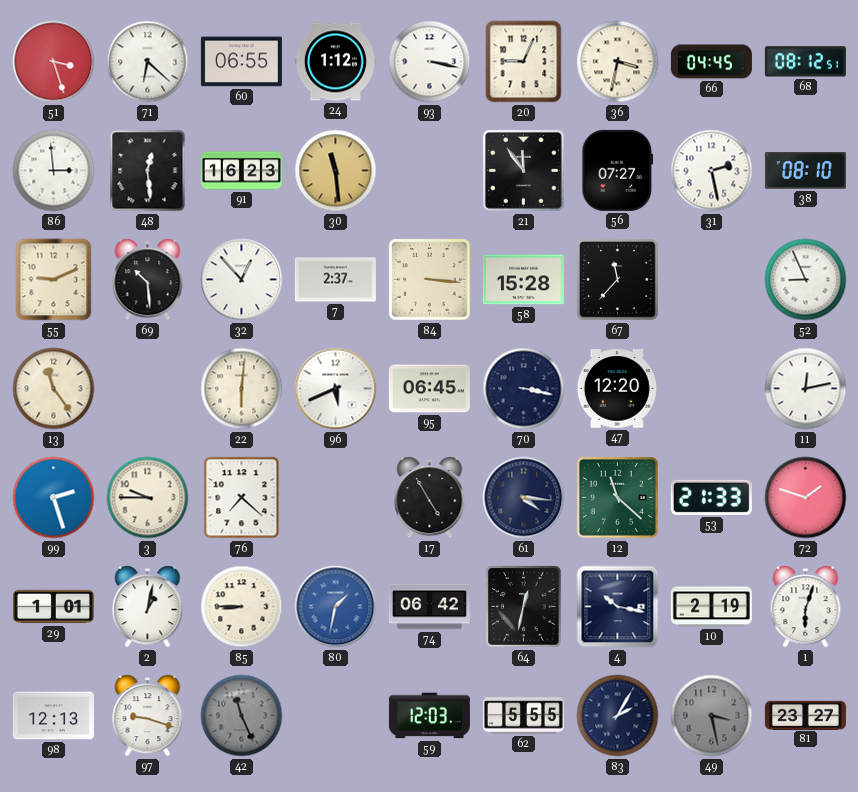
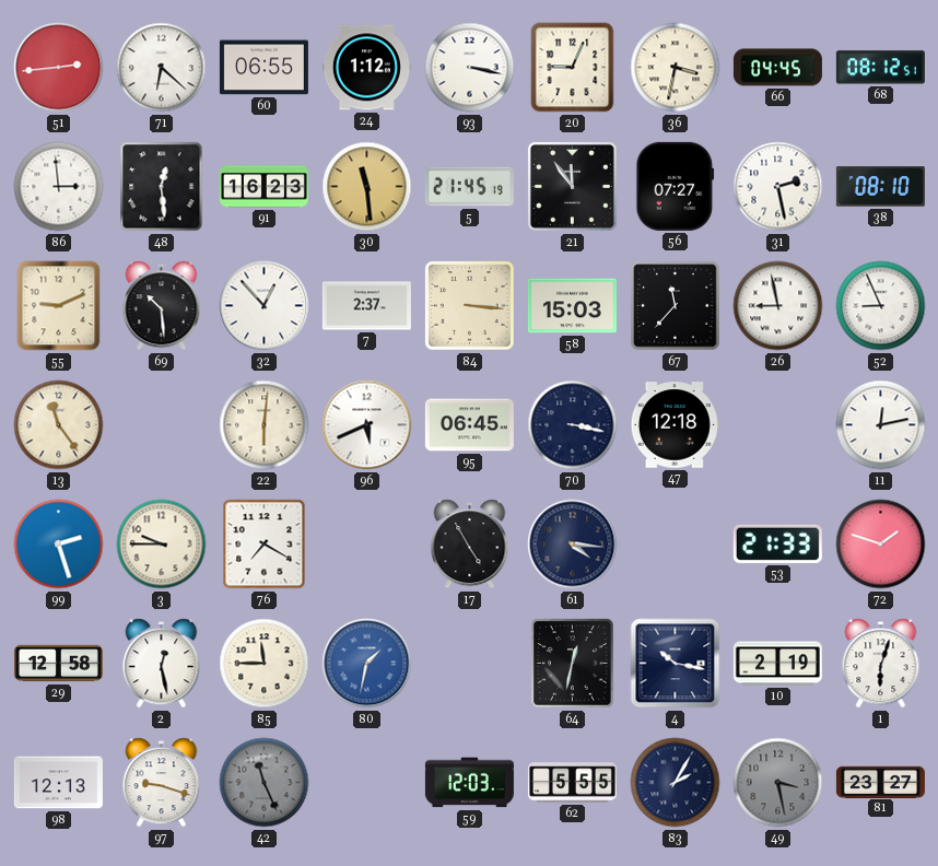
51: 3:27 -> 2:44
5: none -> 21:45
58: 15:28 -> 15:03
26: none -> 8:58
47: 12:20 -> 12:18
76: 7:22 -> 7:20
12: 11:22 -> none
29: 1:01 -> 12:58
2: 1:02 -> 12:28
85: 8:45 -> 11:45
74: 06:42 -> none
